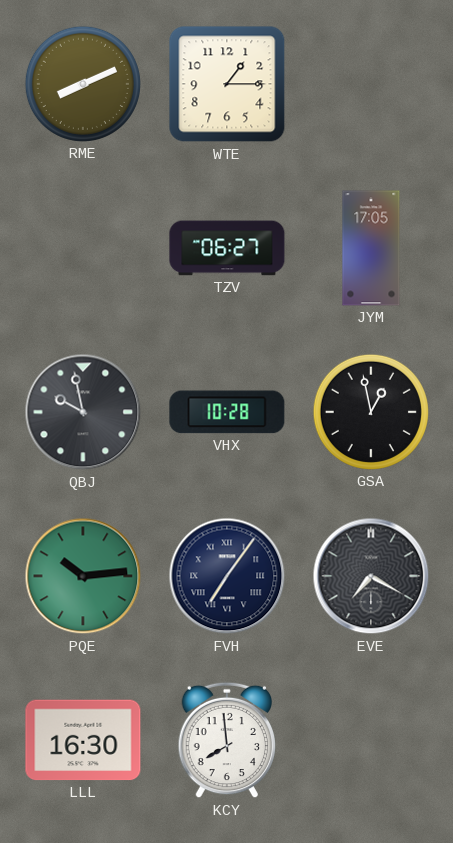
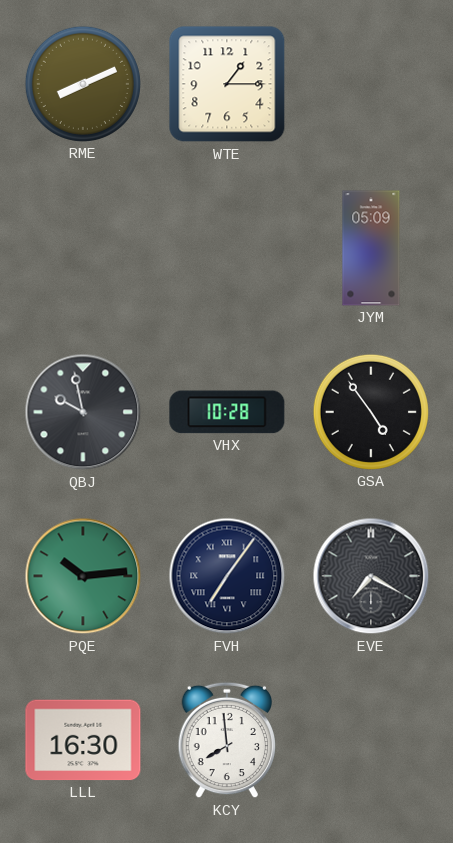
TZV: 06:27 -> none
JYM: 17:05 -> 05:09
GSA: 12:58 -> 4:54
